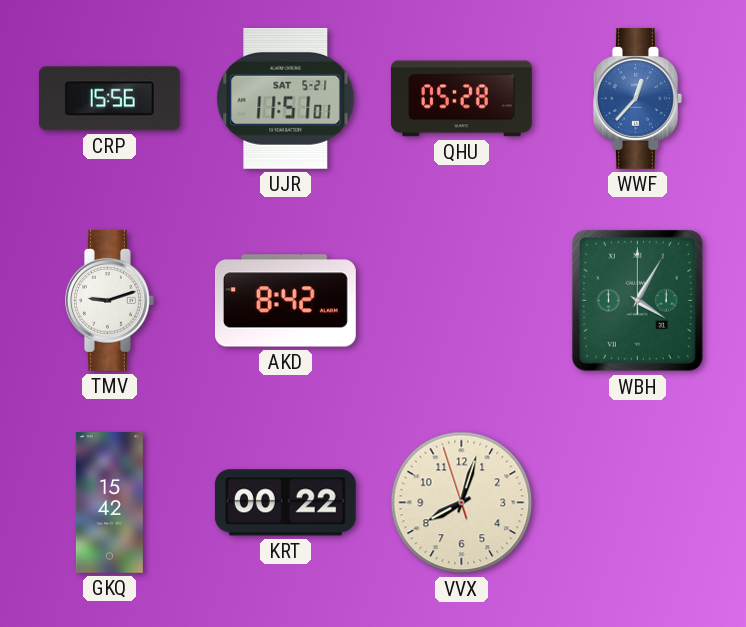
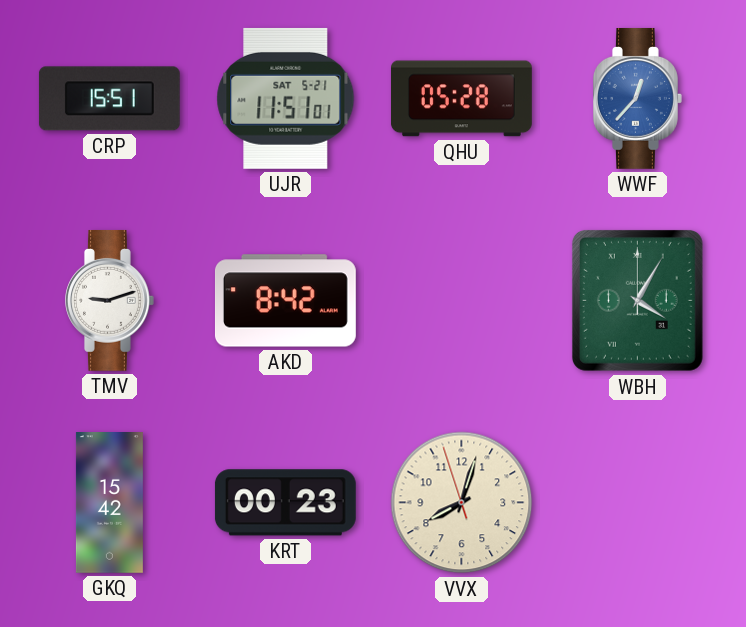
CRP: 15:56 -> 15:51
KRT: 00:22 -> 00:23
